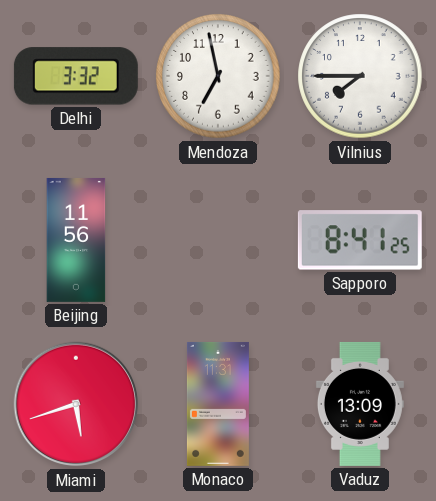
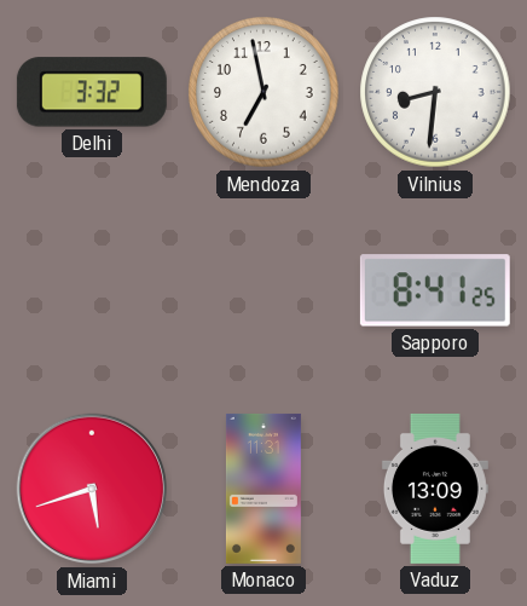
Vilnius: 7:45 -> 8:31
Beijing: 11:56 -> none
